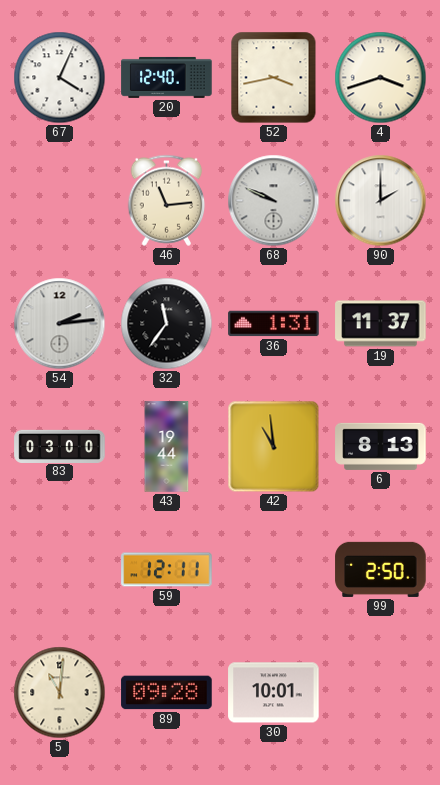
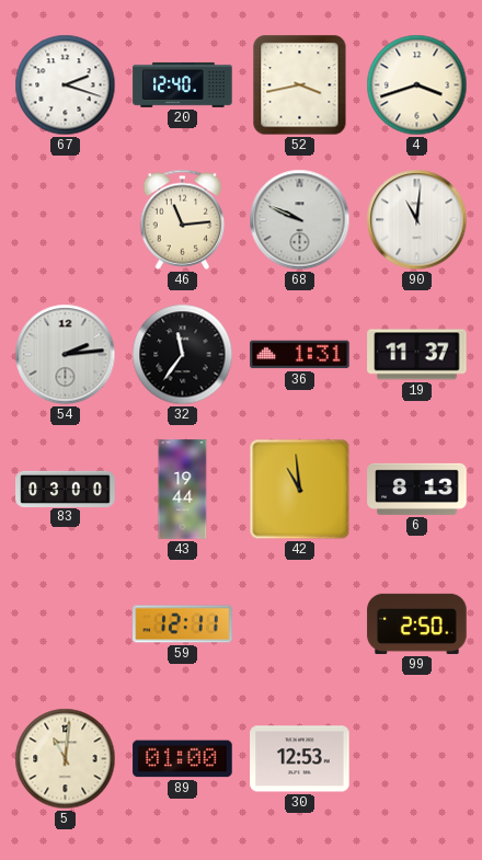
67: 4:04 -> 2:18
90: 2:00 -> 11:01
89: 09:28 -> 01:00
30: 10:01 -> 12:53
